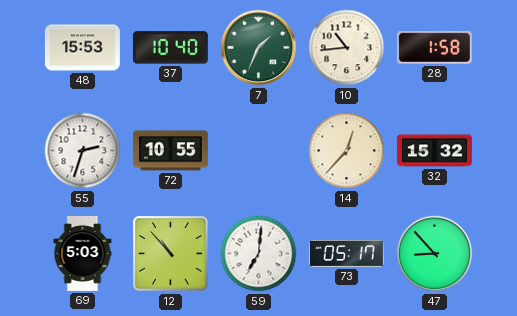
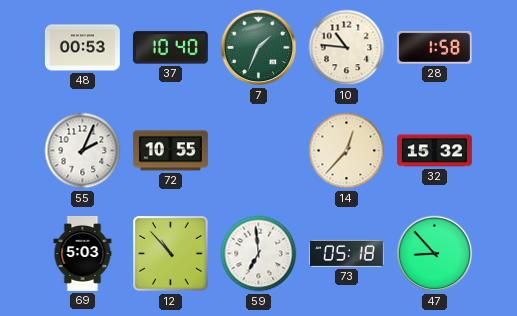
48: 15:53 -> 00:53
10: 10:44 -> 10:46
55: 2:33 -> 2:04
59: 7:01 -> 6:59
73: 05:17 -> 05:18
